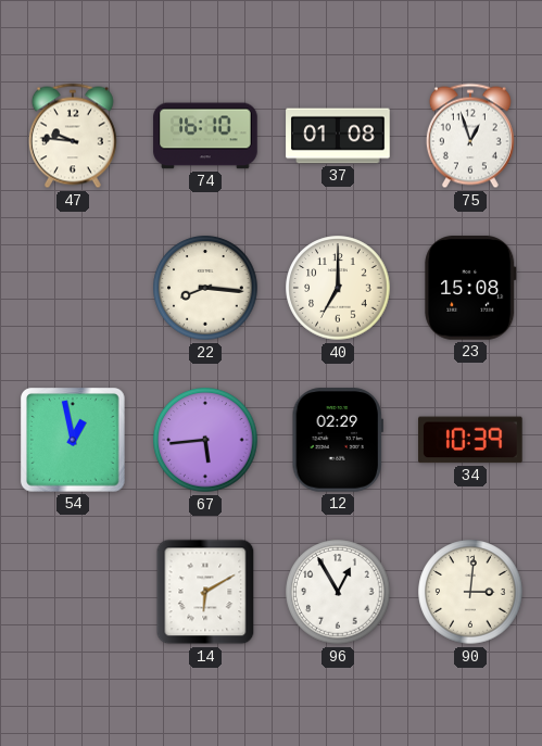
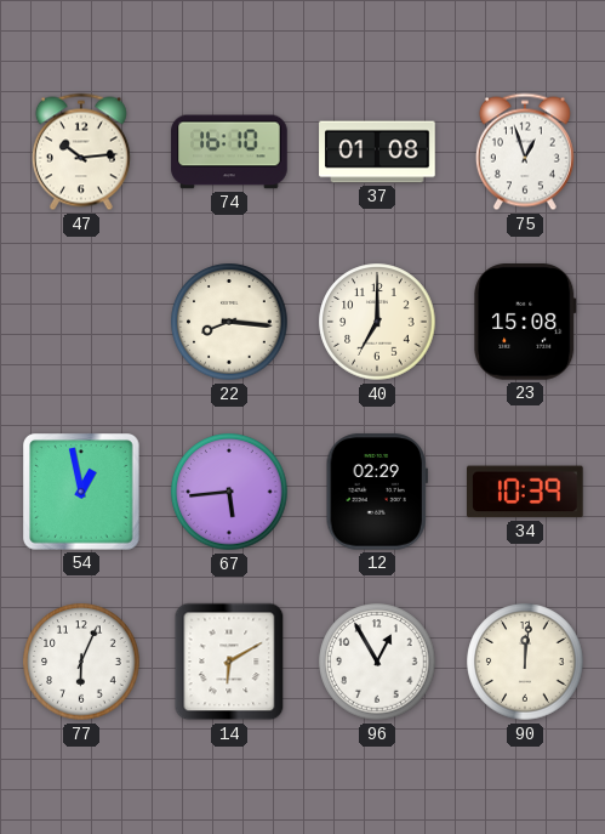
47: 9:46 -> 10:14
77: none -> 6:04
90: 3:01 -> 12:01
